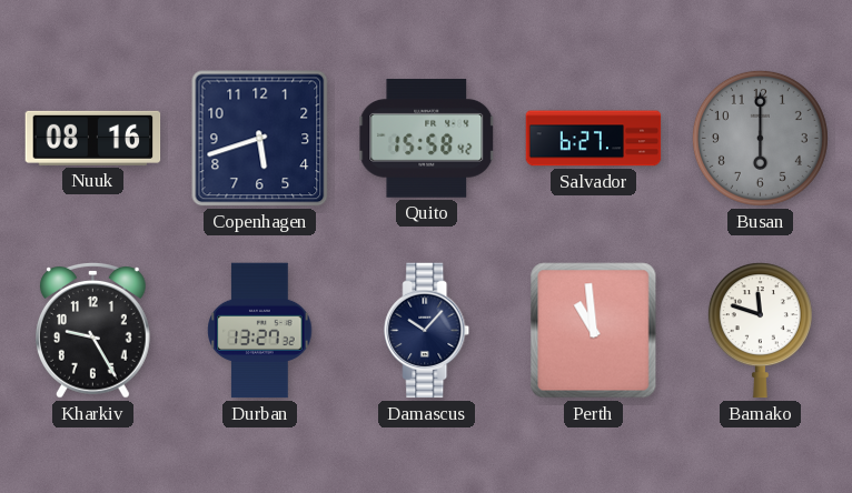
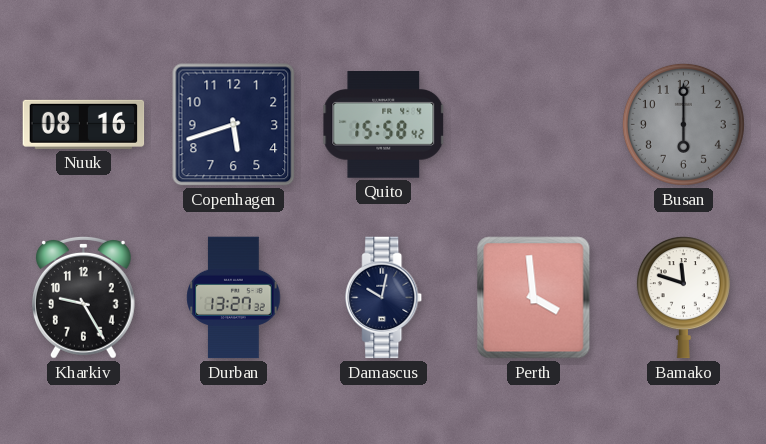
Salvador: 6:27 -> none
Damascus: 10:07 -> 10:02
Perth: 10:59 -> 3:59
